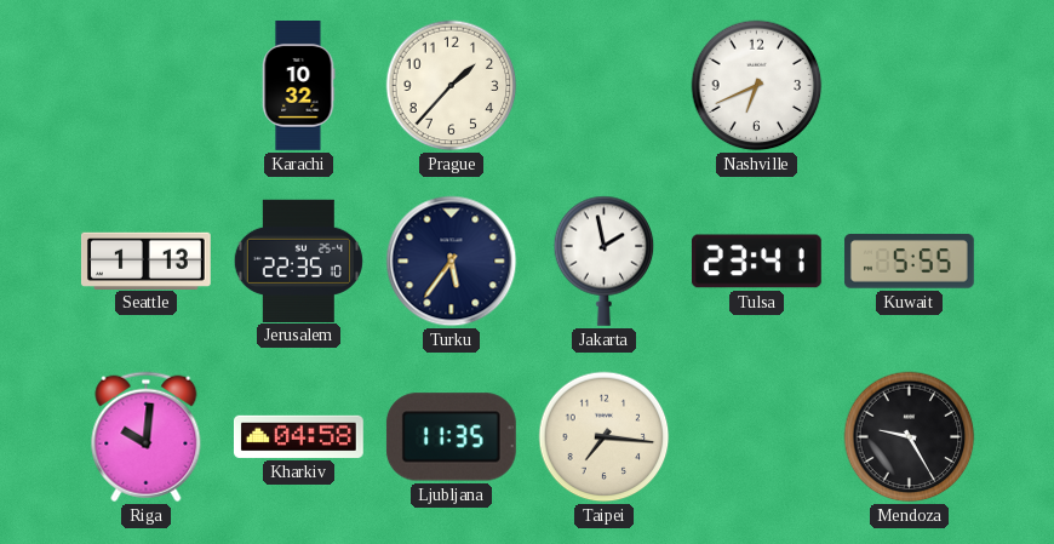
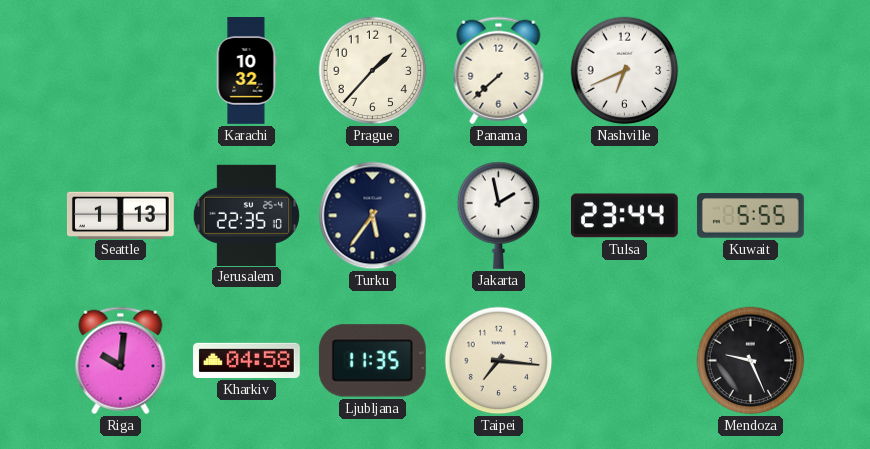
Panama: none -> 7:38
Tulsa: 23:41 -> 23:44
Mendoza: 9:25 -> 9:26
